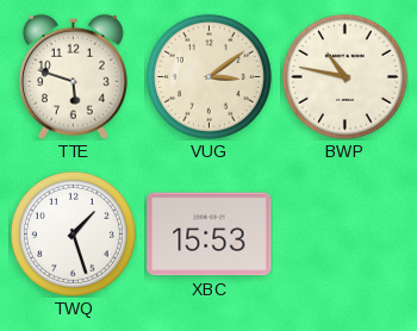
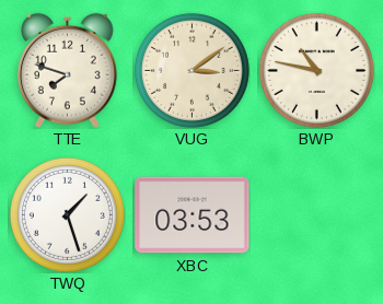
TTE: 5:48 -> 7:48
XBC: 15:53 -> 03:53
